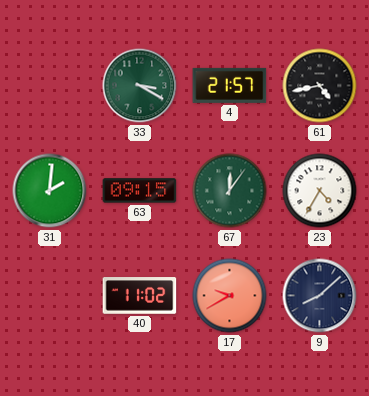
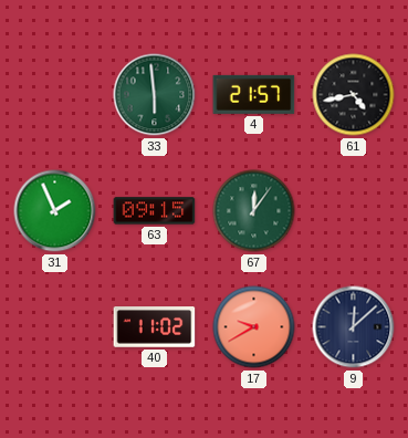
33: 3:20 -> 5:59
31: 2:01 -> 1:56
23: 4:35 -> none
9: 8:08 -> 12:08
